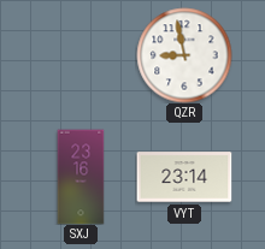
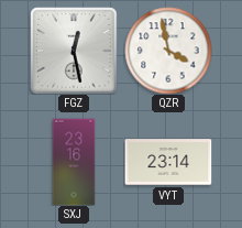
FGZ: none -> 12:28
QZR: 8:58 -> 3:58
